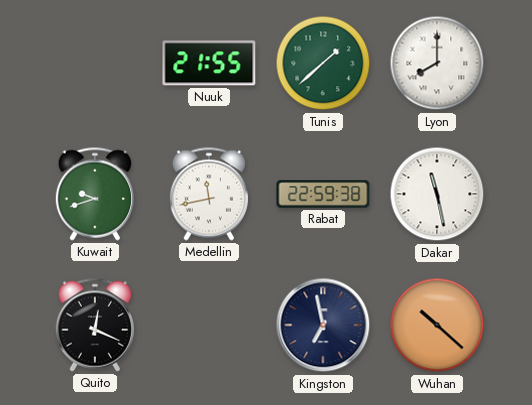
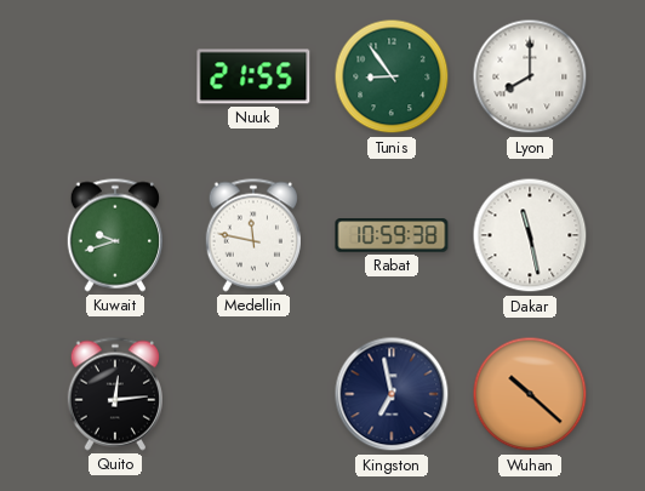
Tunis: 1:38 -> 8:54
Medellin: 11:43 -> 11:47
Rabat: 22:59 -> 10:59
Quito: 12:19 -> 12:14
